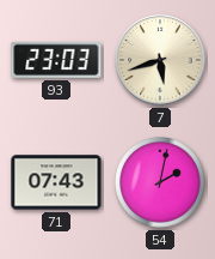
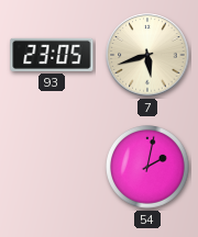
93: 23:03 -> 23:05
71: 07:43 -> none
